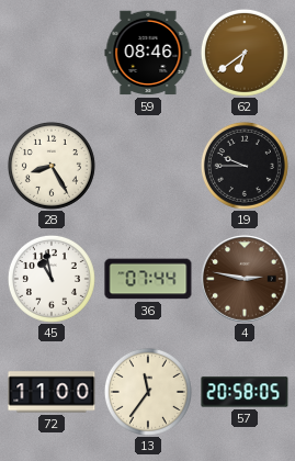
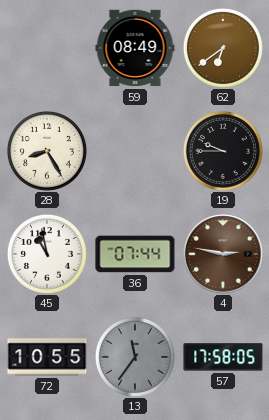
59: 08:46 -> 08:49
72: 11:00 -> 10:55
13 dial: cream -> grey
57: 20:58 -> 17:58
